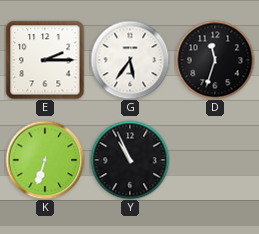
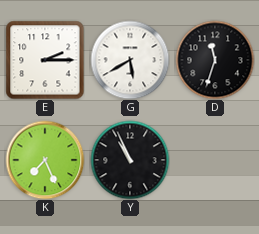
G: 5:36 -> 5:40
K: 6:33 -> 7:26
